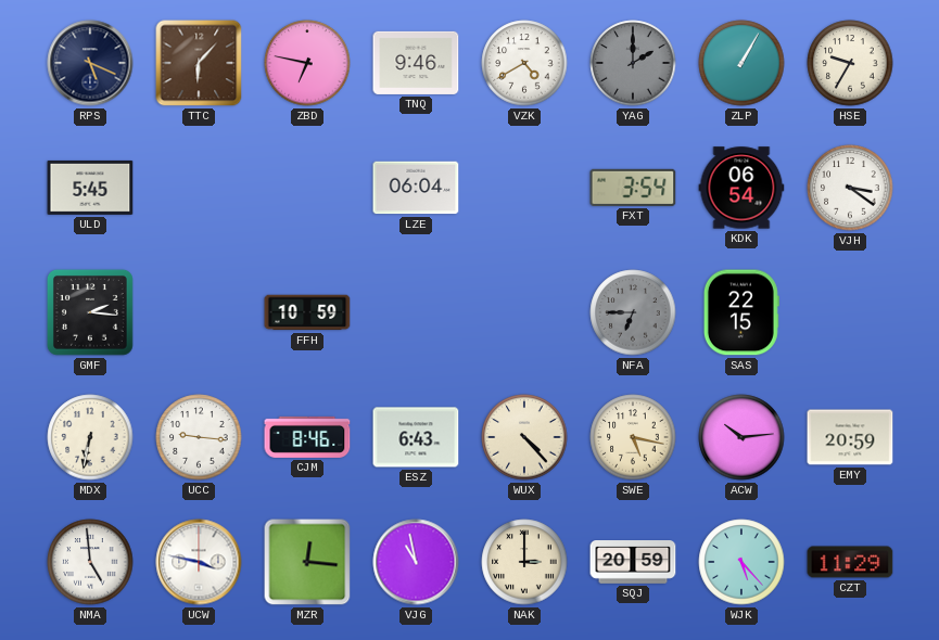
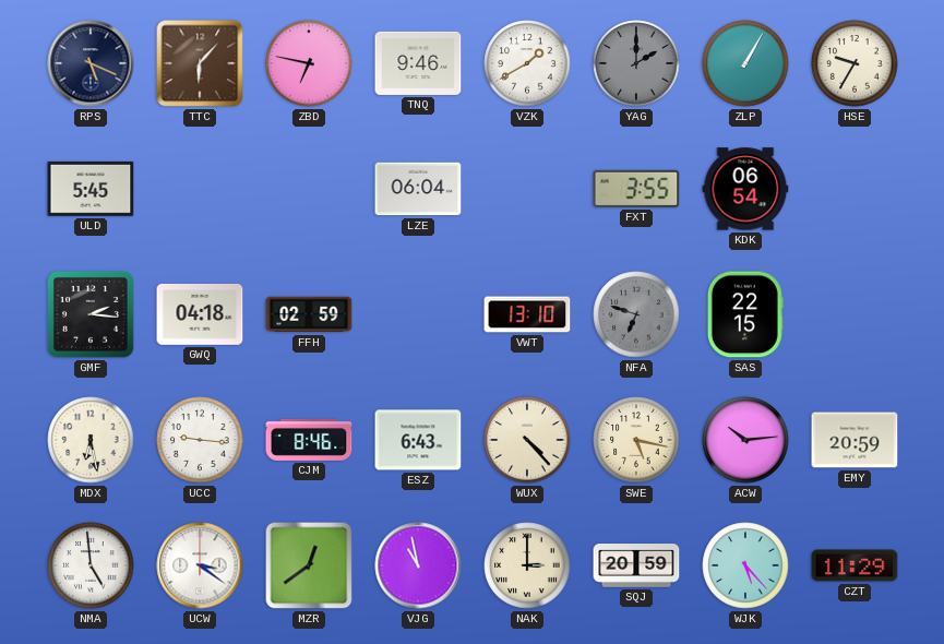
VZK: 4:40 -> 1:40
FXT: 3:54 -> 3:55
VJH: 3:21 -> none
GWQ: none -> 04:18
FFH: 10:59 -> 02:59
VWT: none -> 13:10
NFA: 6:45 -> 6:48
MDX: 6:32 -> 6:28
UCW: 3:47 -> 3:21
MZR: 12:16 -> 12:39
